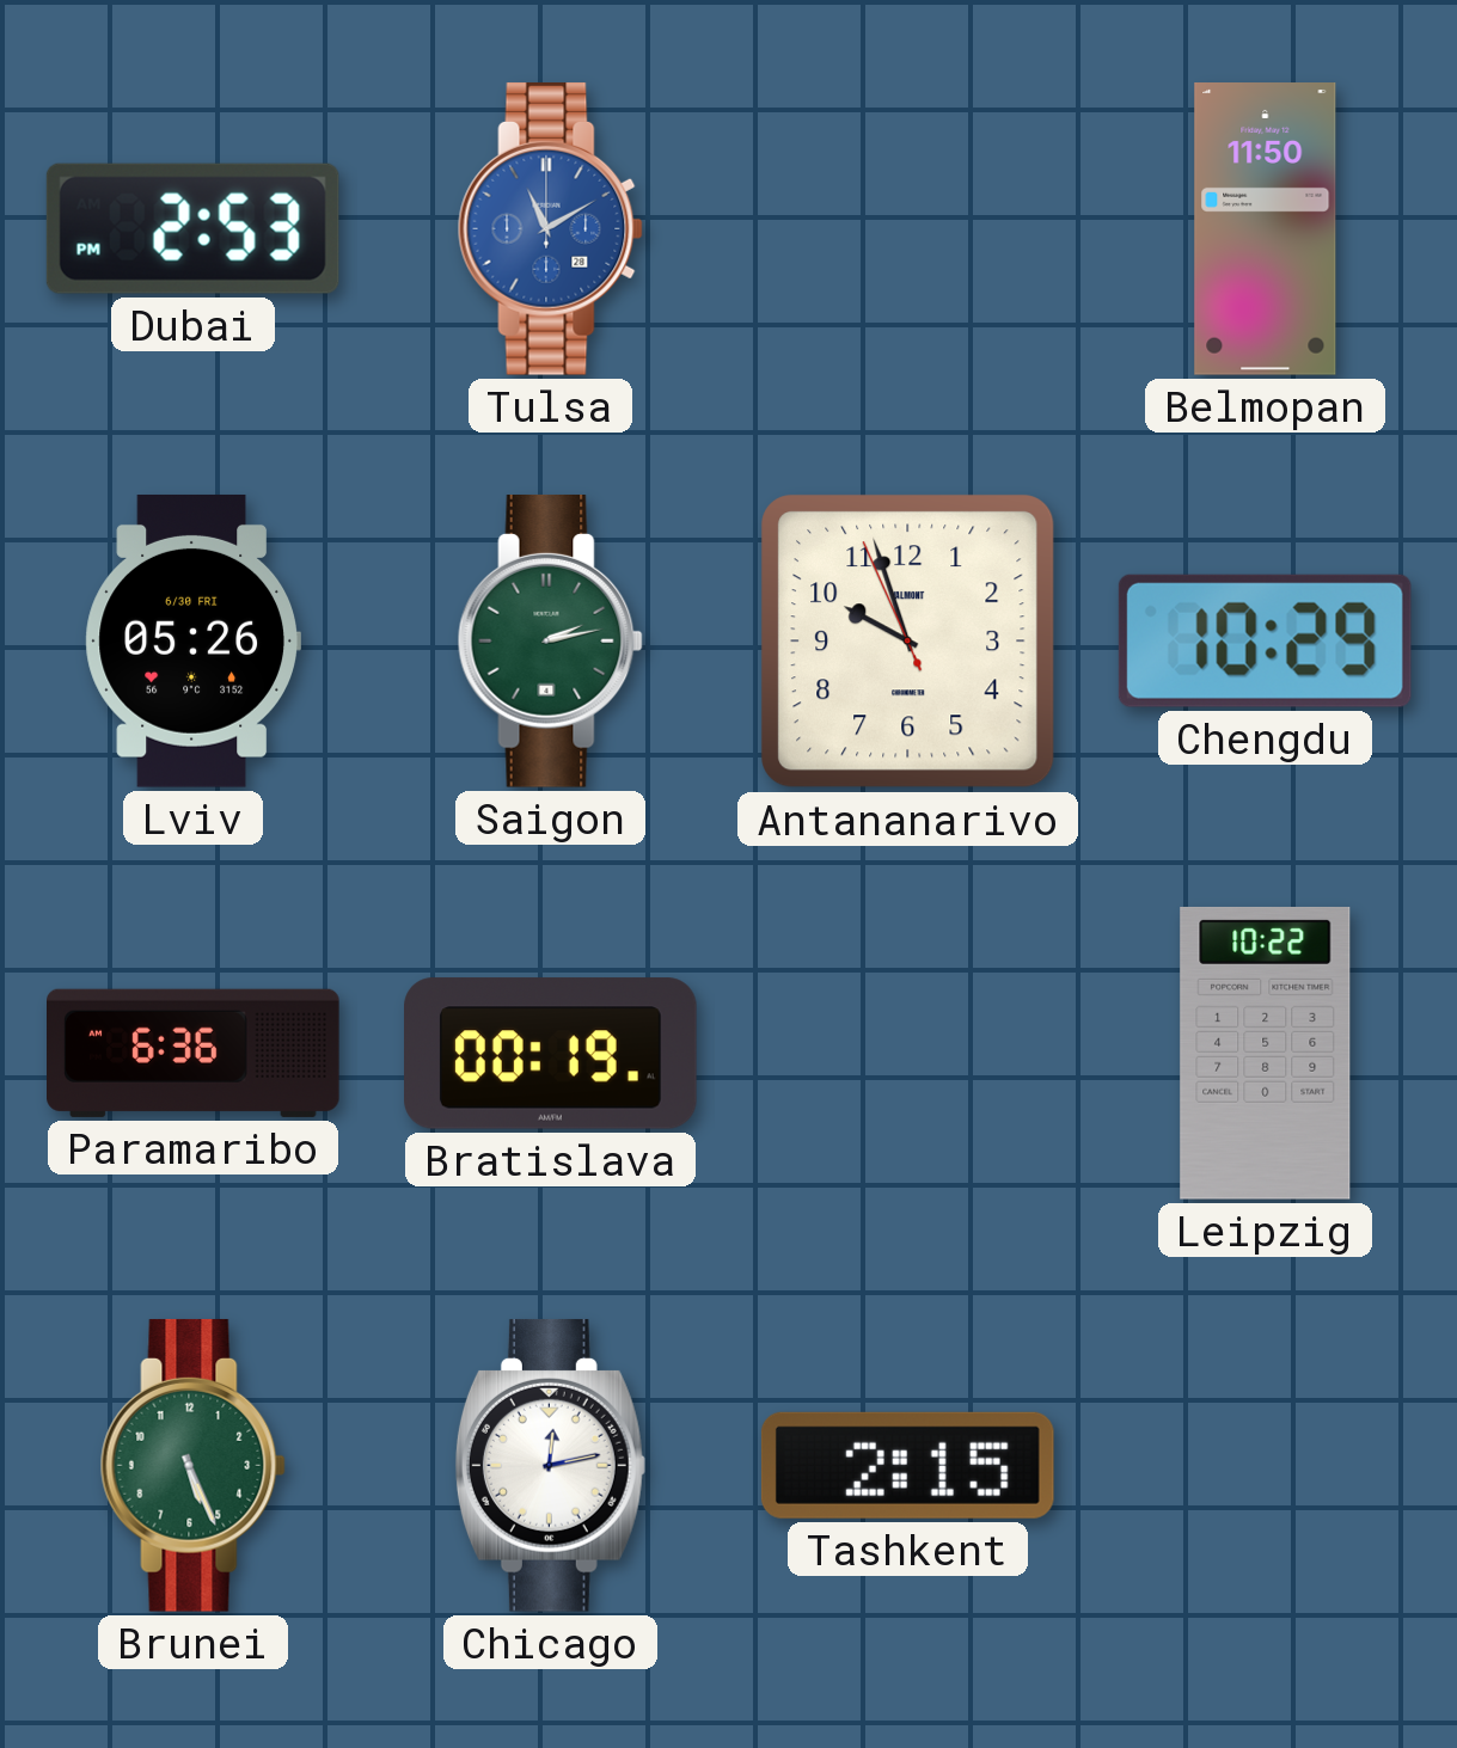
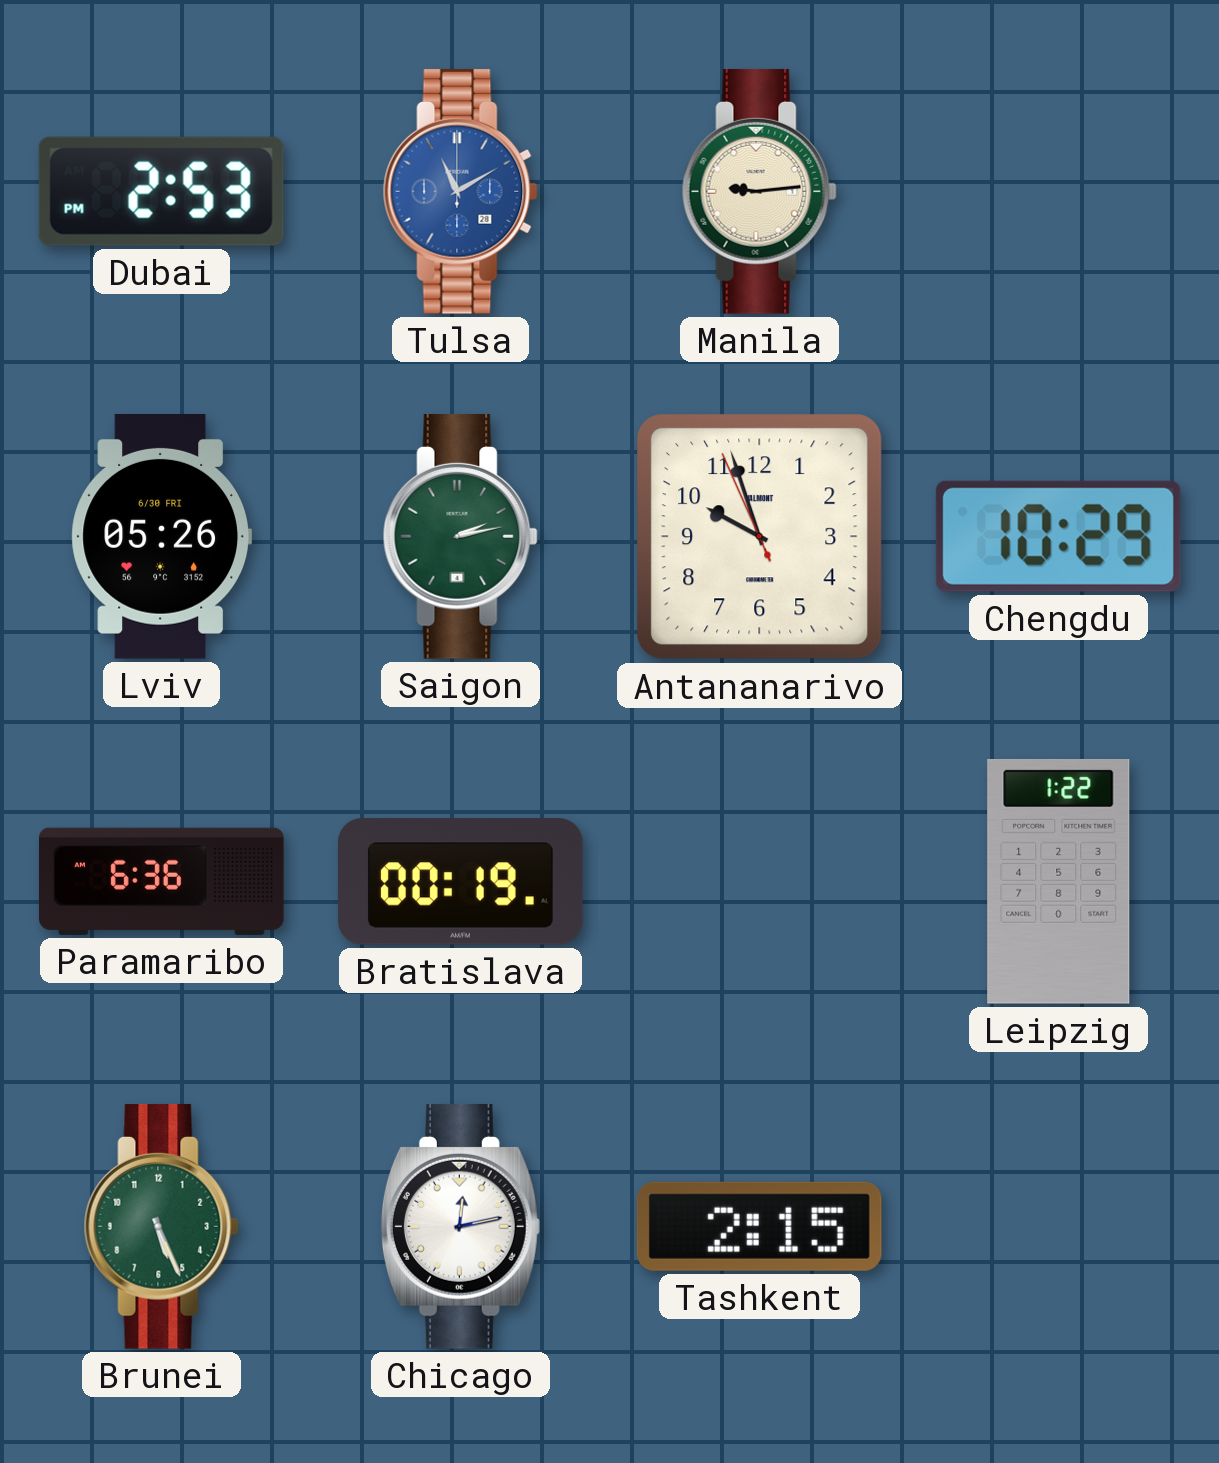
Manila: none -> 9:14
Belmopan: 11:50 -> none
Leipzig: 10:22 -> 1:22
